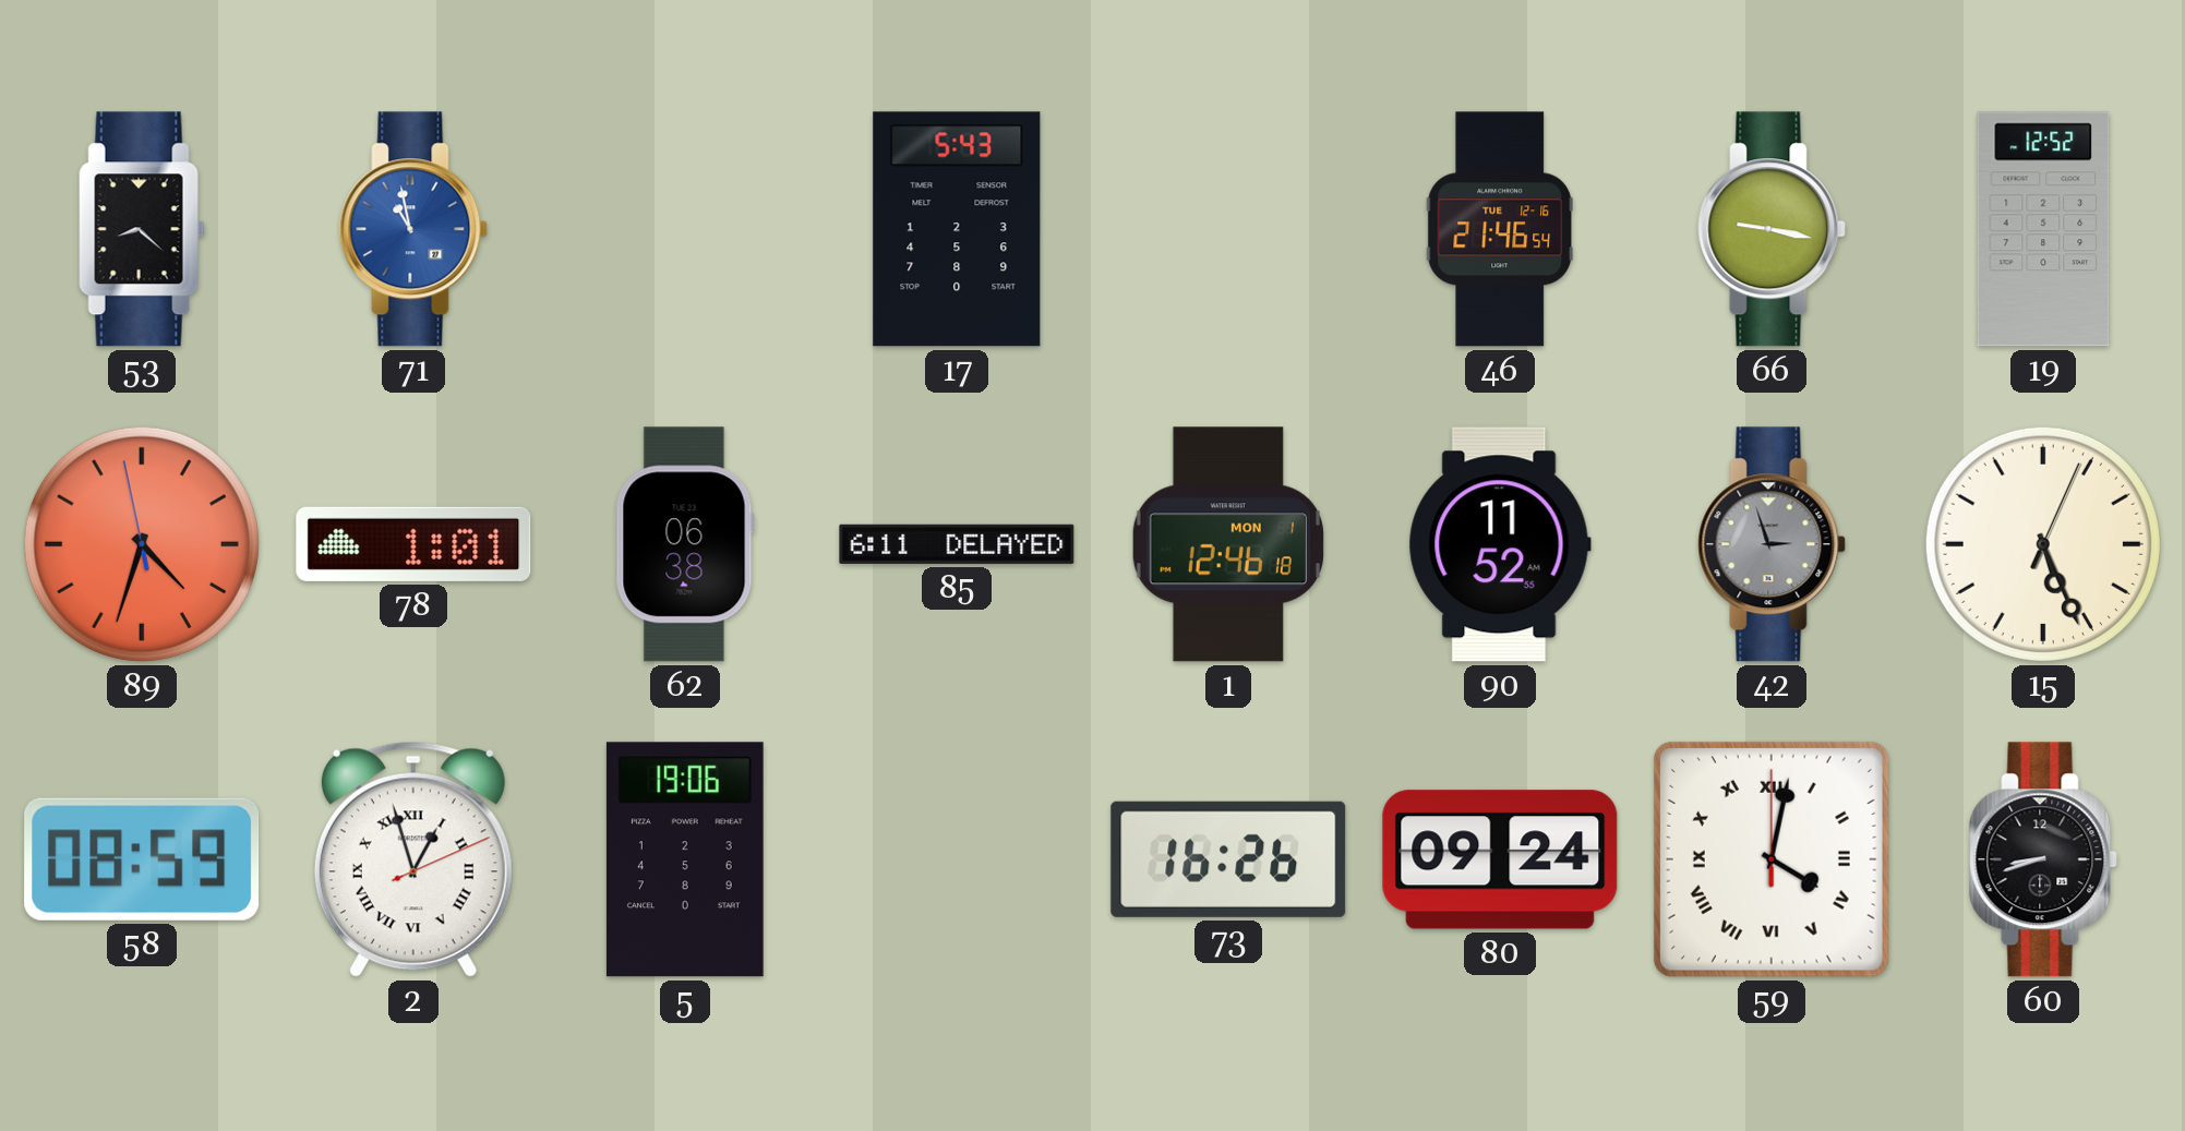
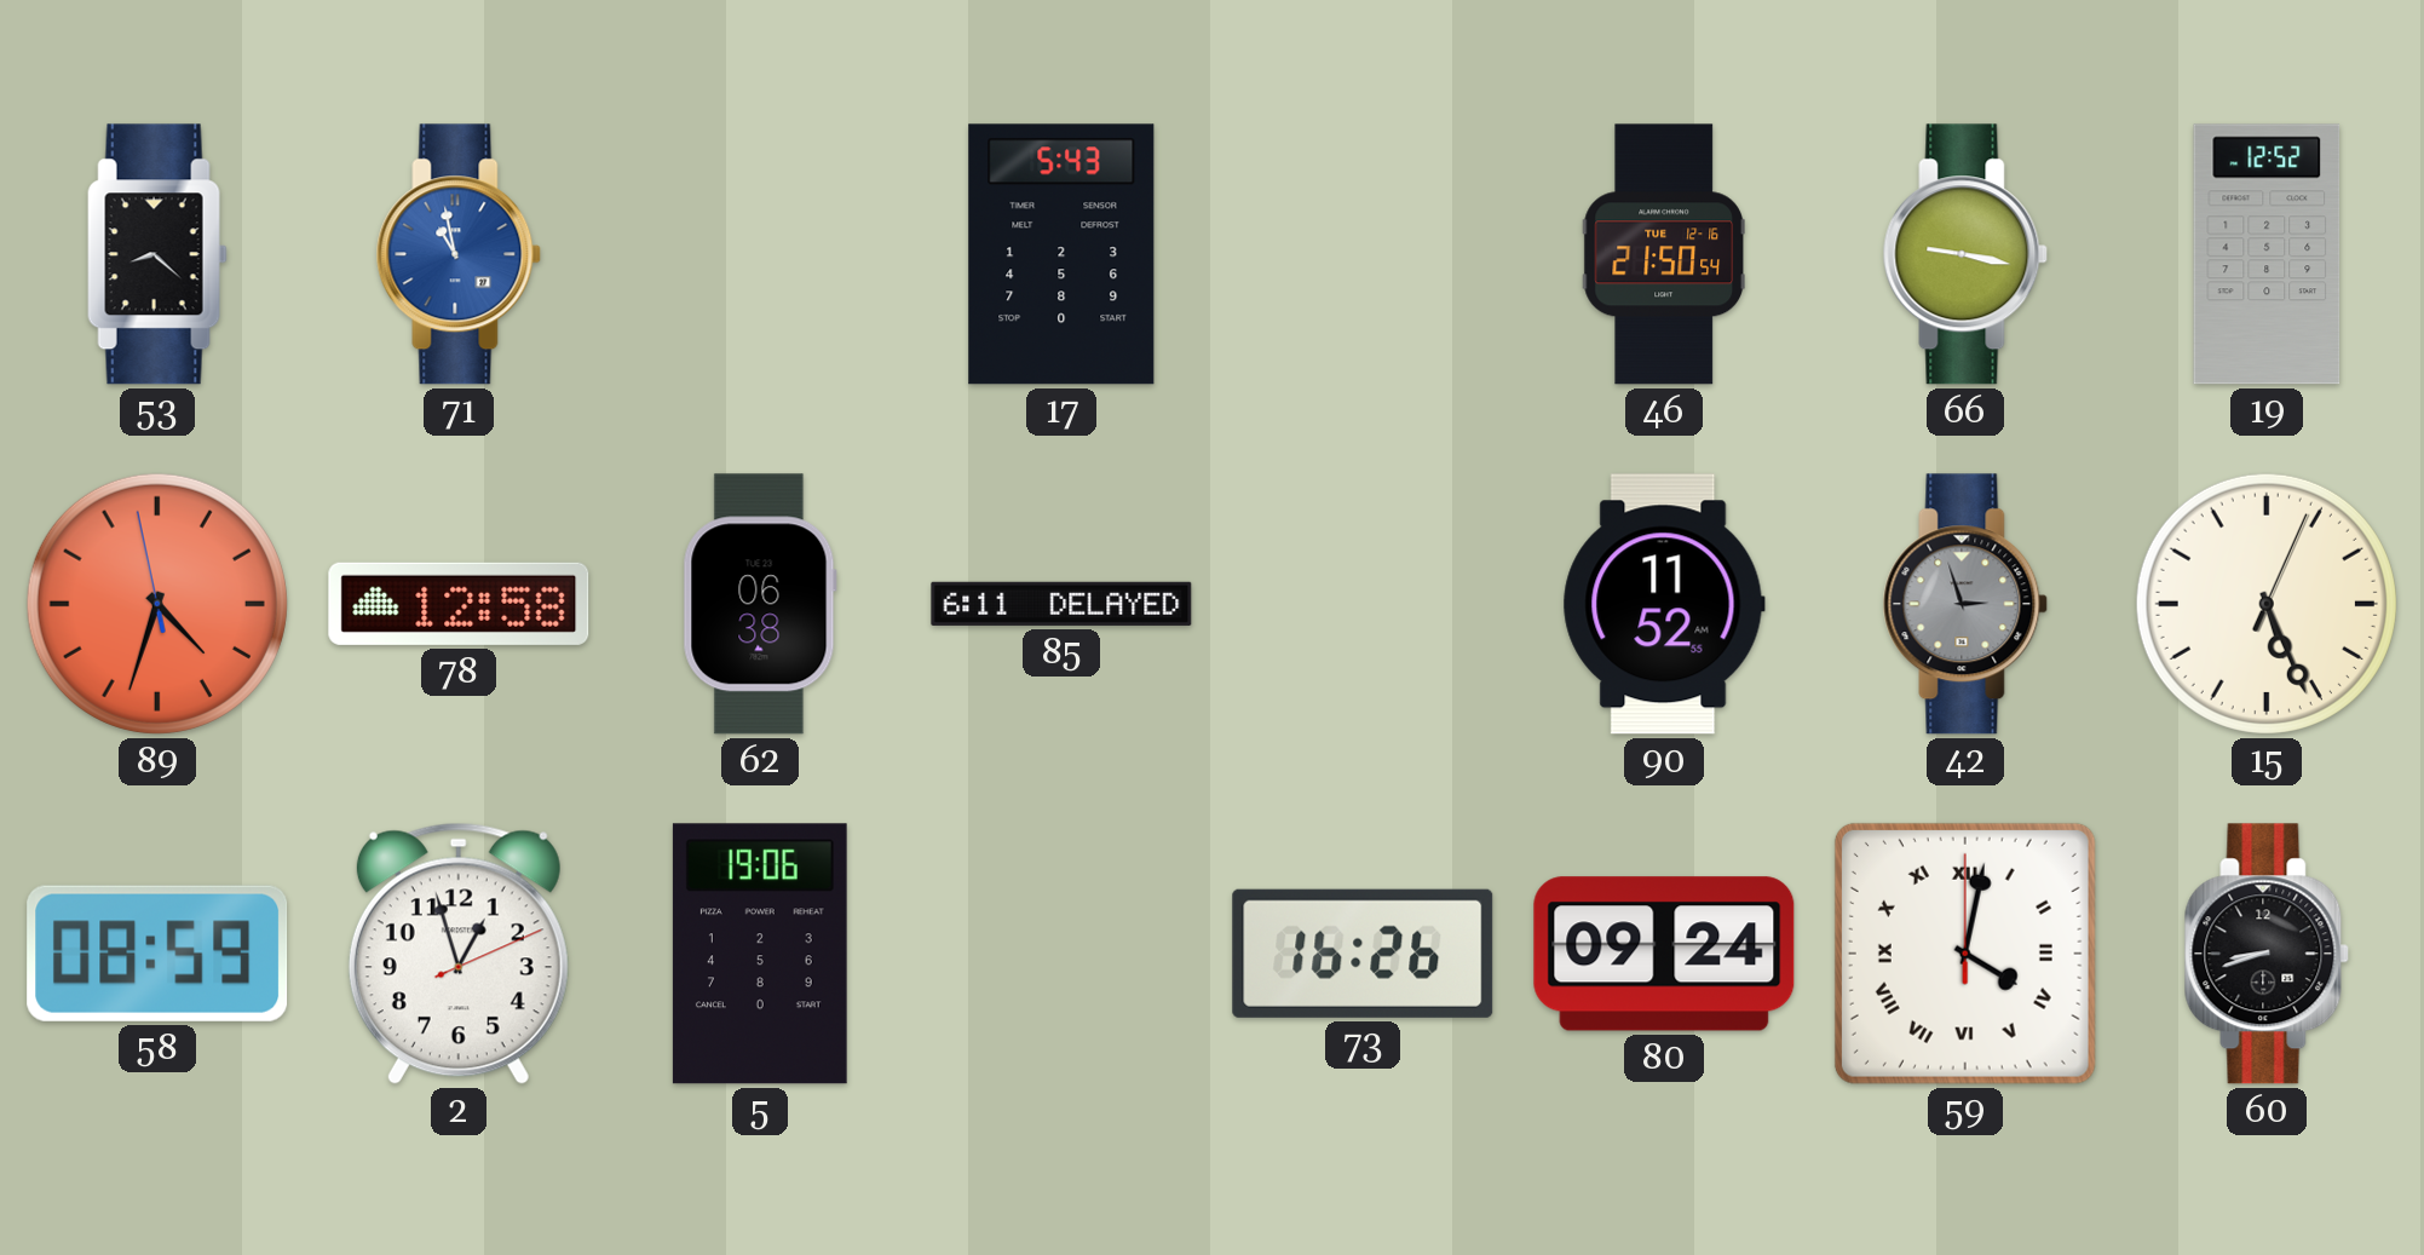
46: 21:46 -> 21:50
78: 1:01 -> 12:58
1: 12:46 -> none
2 numerals: Roman -> Arabic
